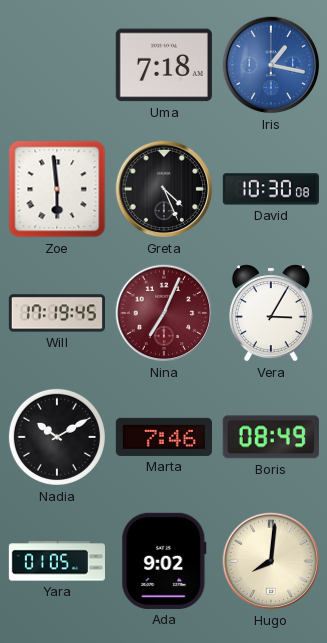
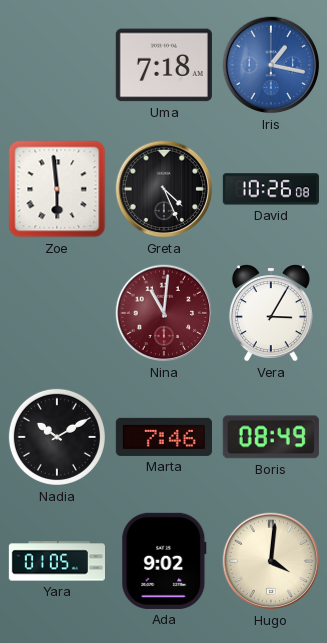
David: 10:30 -> 10:26
Will: 17:19 -> none
Nina: 7:04 -> 11:01
Hugo: 8:01 -> 4:01
